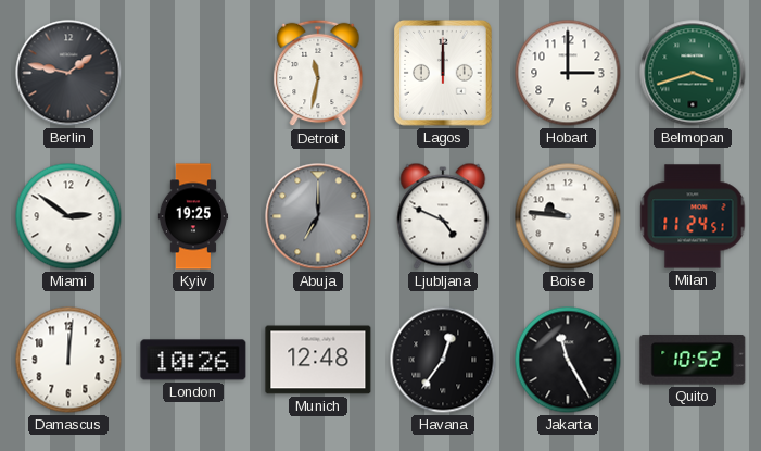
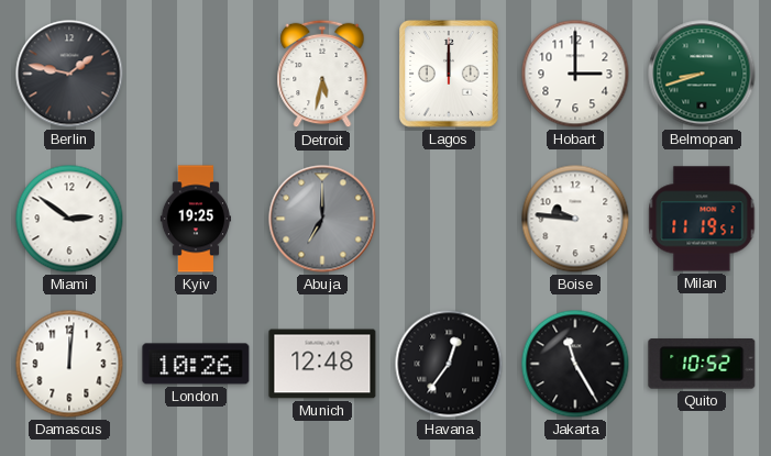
Detroit: 11:32 -> 5:32
Belmopan: 3:42 -> 8:42
Ljubljana: 4:49 -> none
Milan: 11:24 -> 11:19
